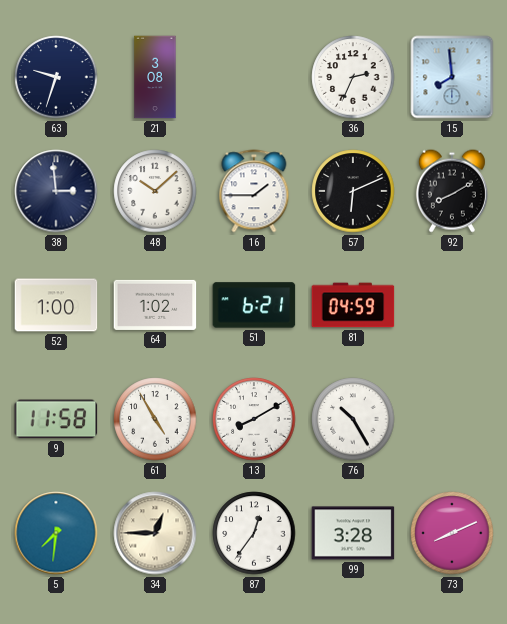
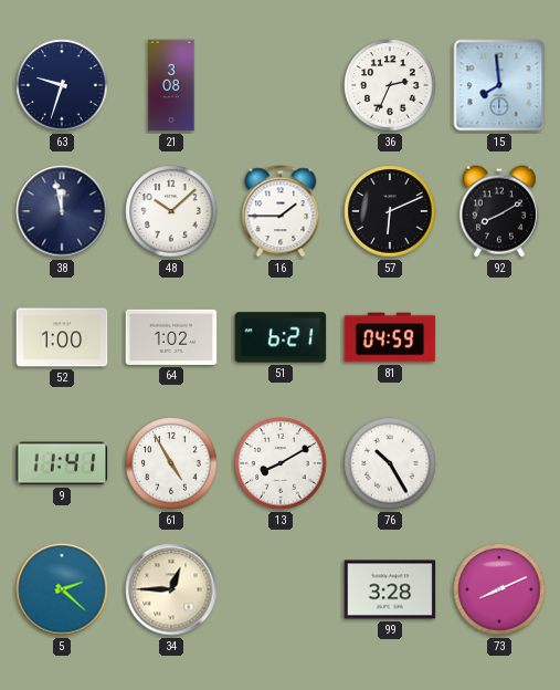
38: 2:59 -> 11:58
9: 11:58 -> 11:41
5: 7:31 -> 2:22
87: 12:36 -> none
